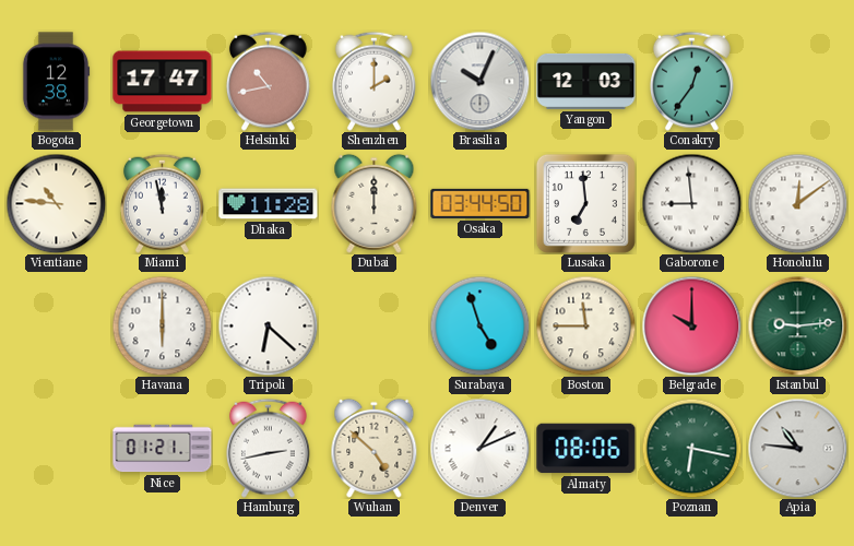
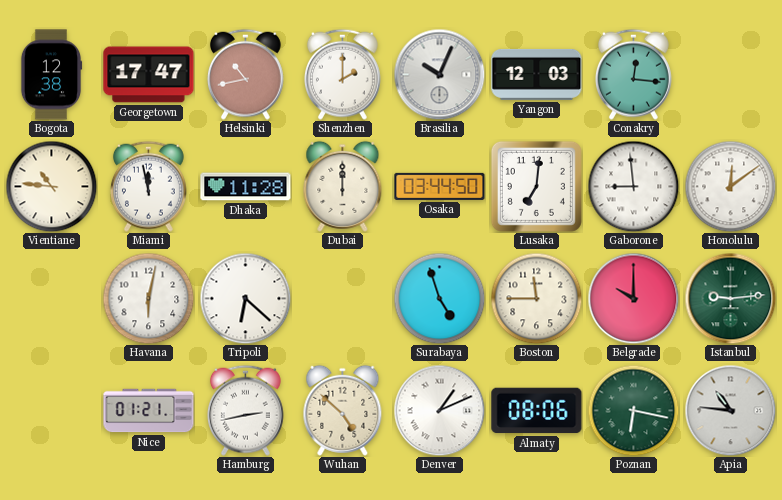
Conakry: 12:36 -> 12:16
Lusaka: 6:59 -> 7:01
Havana: 6:00 -> 6:02
